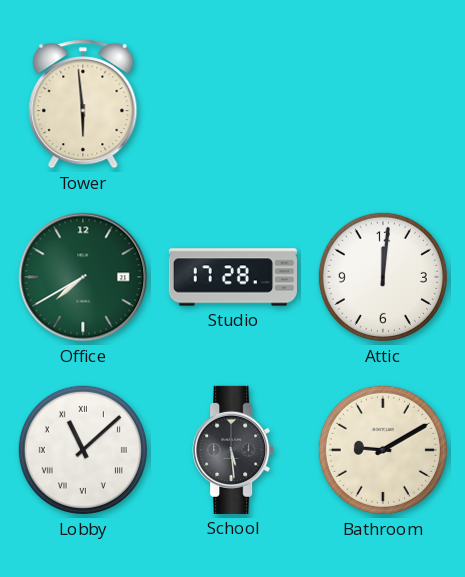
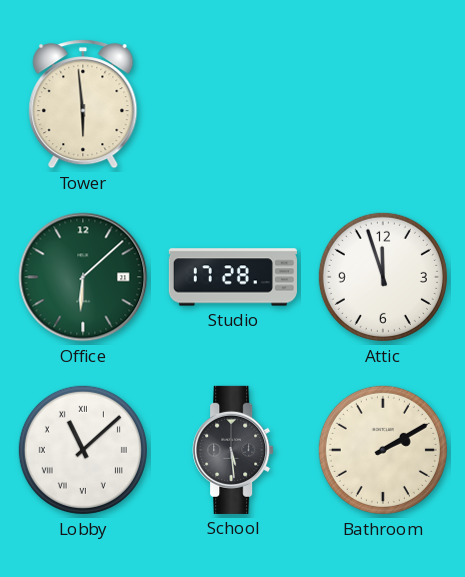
Office: 7:40 -> 6:08
Attic: 12:01 -> 11:57
Bathroom: 9:10 -> 2:10
